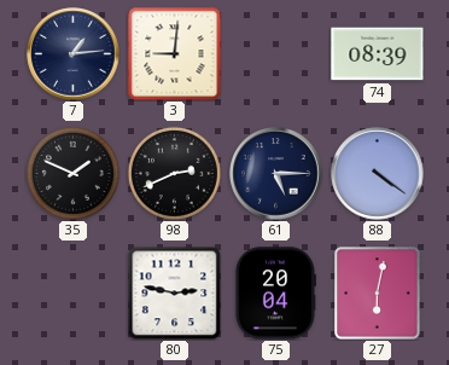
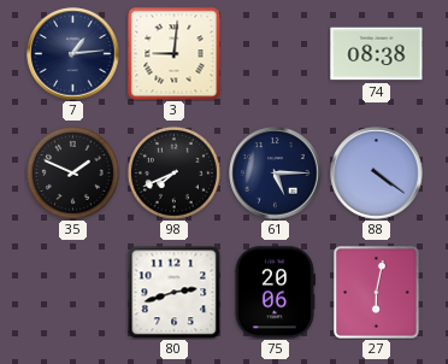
74: 08:39 -> 08:38
98: 2:41 -> 7:41
80: 2:47 -> 2:42
75: 20:04 -> 20:06
